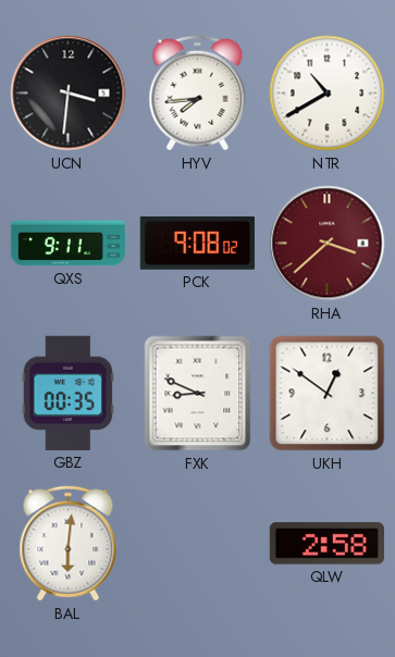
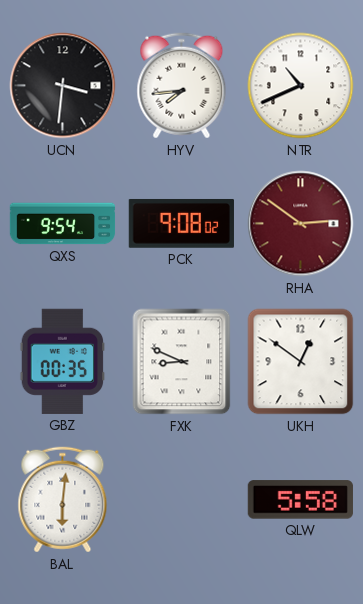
NTR: 10:40 -> 10:41
QXS: 9:11 -> 9:54
RHA: 3:38 -> 2:51
QLW: 2:58 -> 5:58
